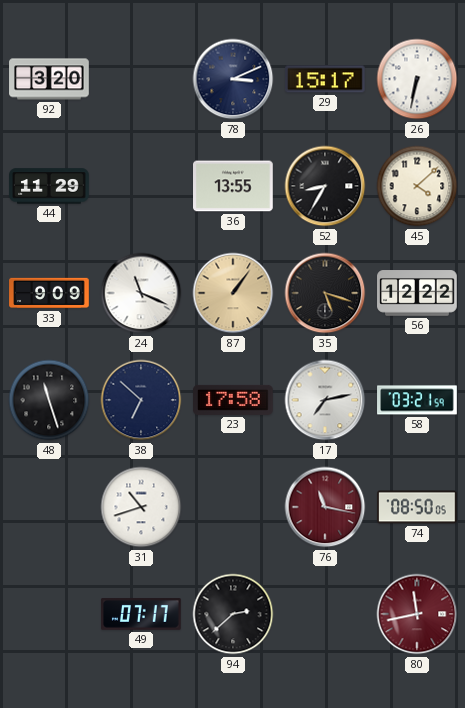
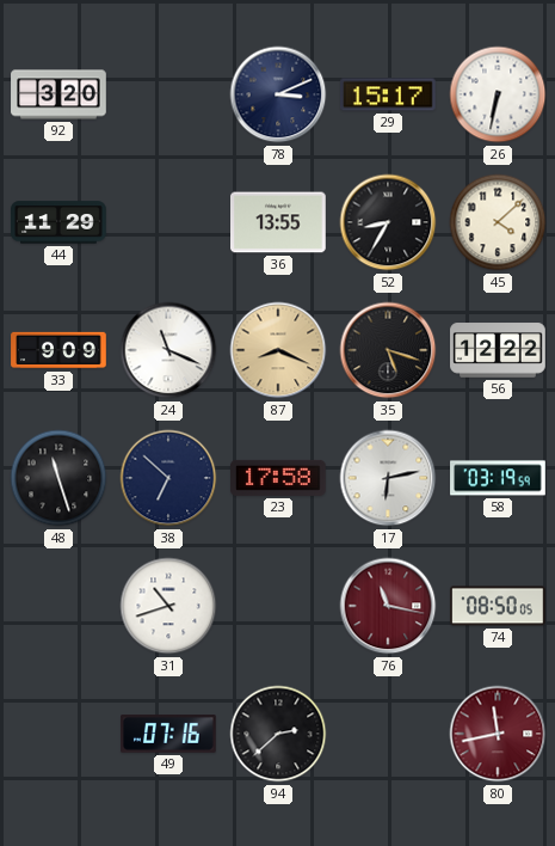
87: 1:06 -> 8:19
17: 7:13 -> 6:13
58: 03:21 -> 03:19
49: 07:17 -> 07:16
